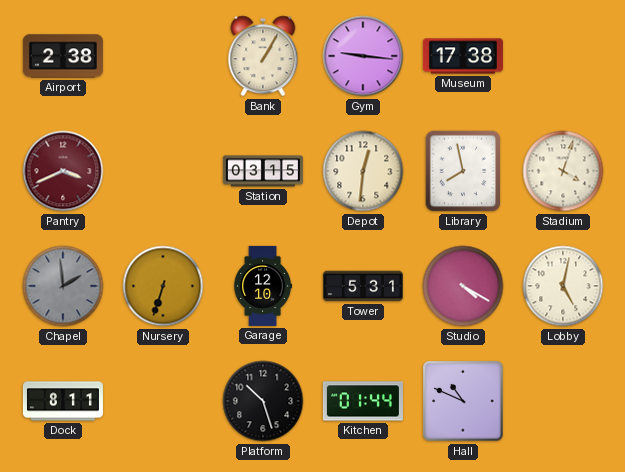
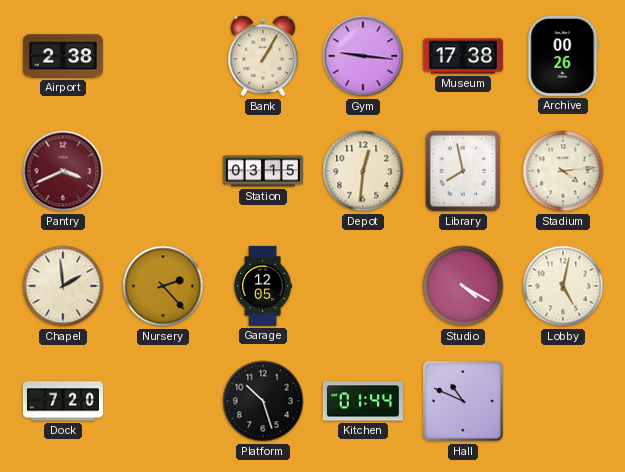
Archive: none -> 00:26
Stadium: 4:03 -> 4:14
Chapel dial: grey -> cream
Nursery: 6:33 -> 2:23
Garage: 12:10 -> 12:05
Tower: 5:31 -> none
Dock: 8:11 -> 7:20
